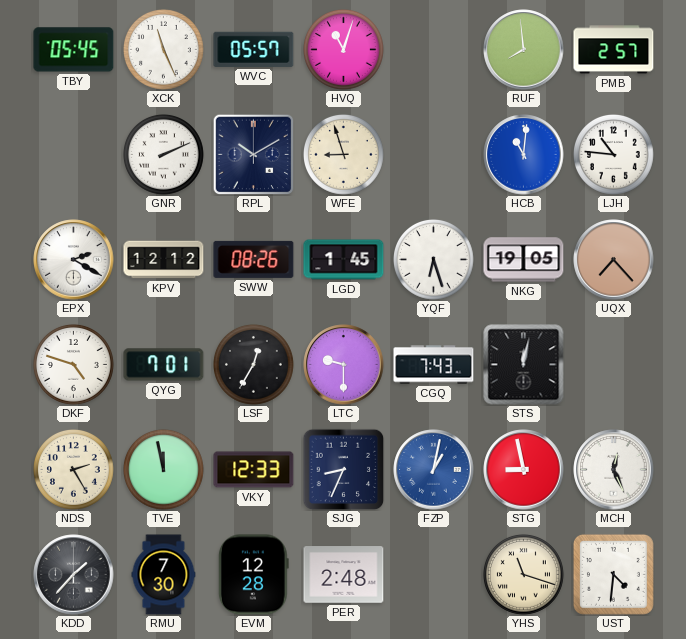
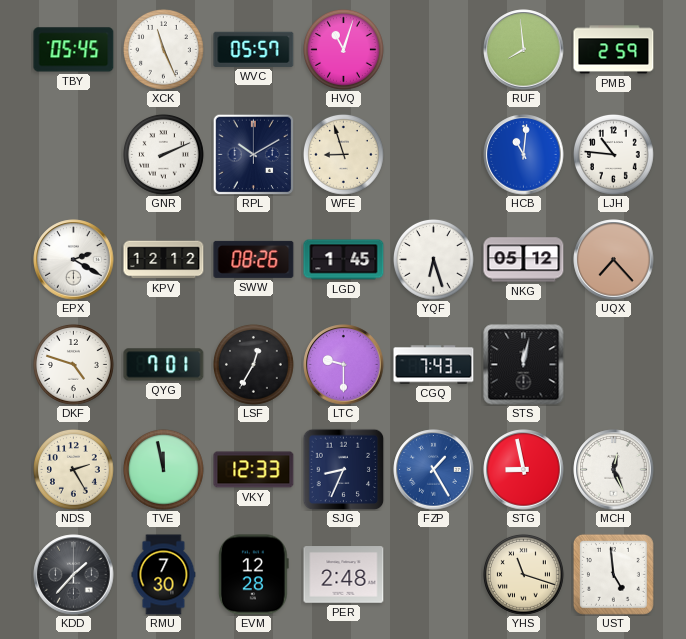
PMB: 2:57 -> 2:59
NKG: 19:05 -> 05:12
FZP: 1:02 -> 1:25
UST: 4:31 -> 4:59
